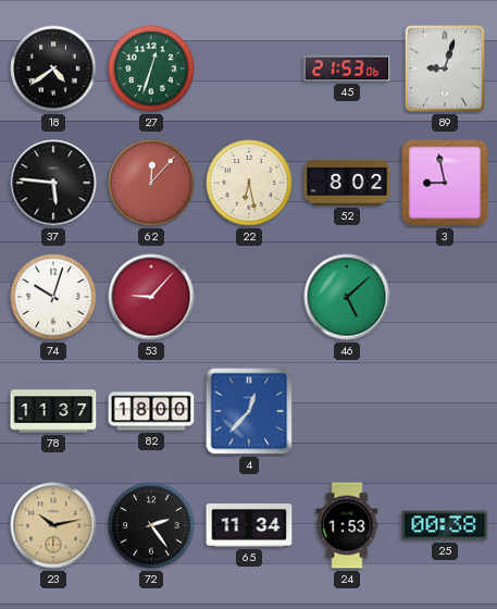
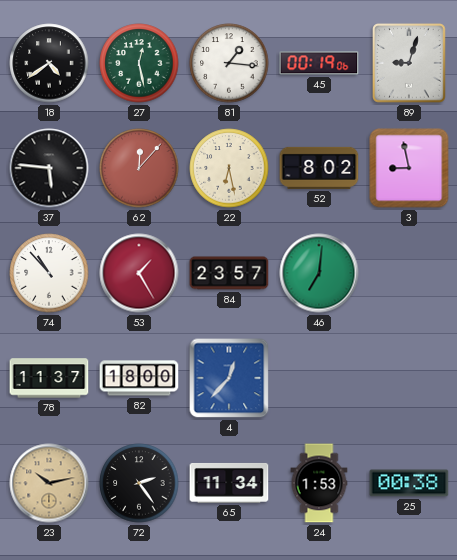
27: 12:33 -> 12:28
81: none -> 1:16
45: 21:53 -> 00:19
74: 10:03 -> 10:53
53: 9:07 -> 1:25
84: none -> 23:57
46: 5:08 -> 7:01
